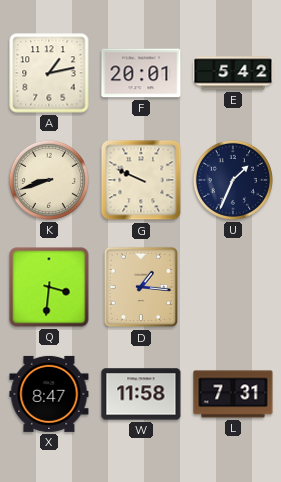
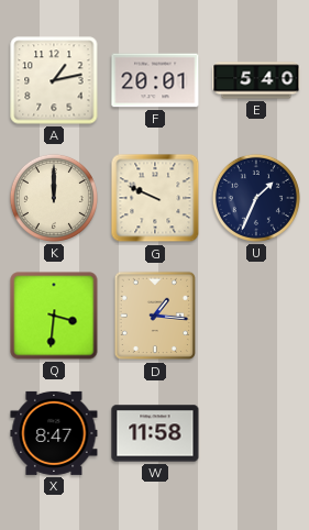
E: 5:42 -> 5:40
K: 8:42 -> 12:00
L: 7:31 -> none
